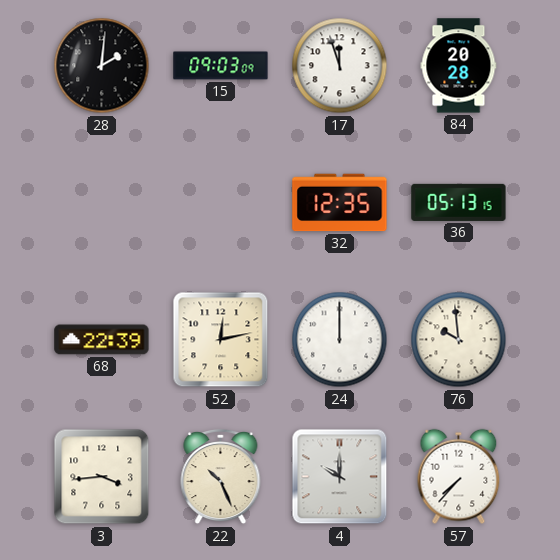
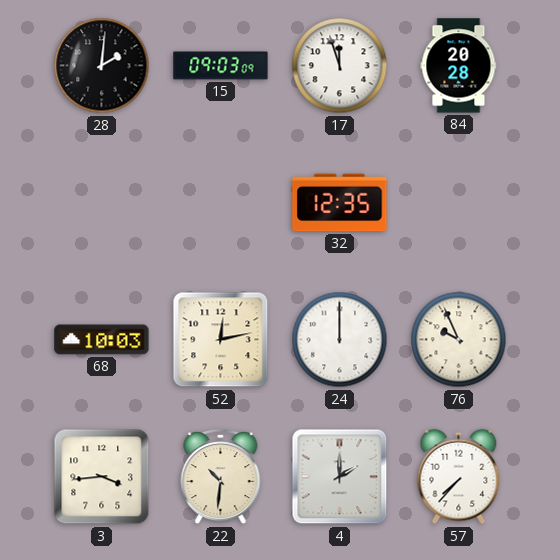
36: 05:13 -> none
68: 22:39 -> 10:03
76: 9:59 -> 9:56
22: 10:26 -> 10:31
4: 10:00 -> 2:00
